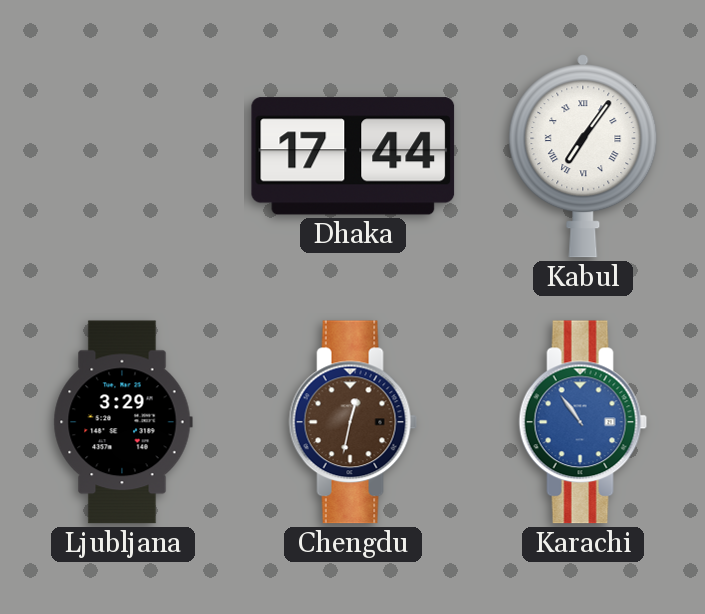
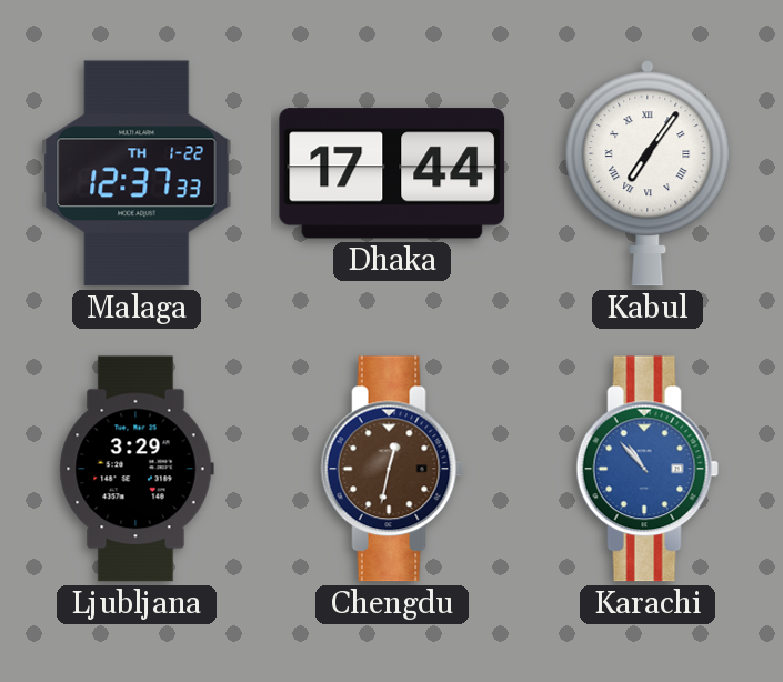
Malaga: none -> 12:37
Karachi: 10:54 -> 10:53
